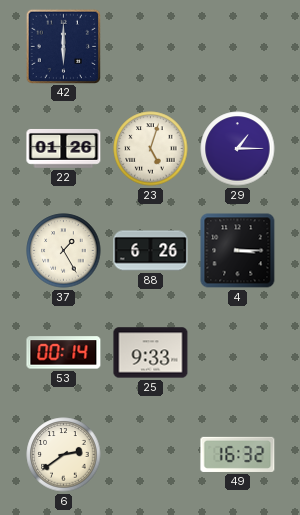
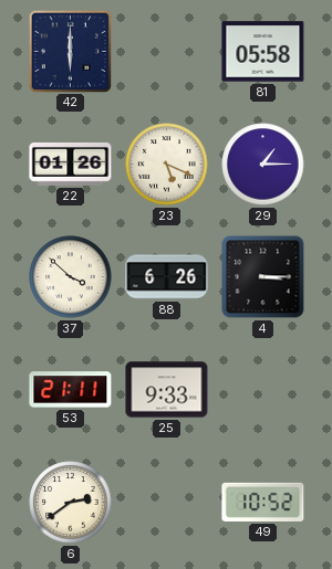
81: none -> 05:58
23: 5:03 -> 5:19
37: 1:25 -> 3:52
53: 00:14 -> 21:11
49: 16:32 -> 10:52
